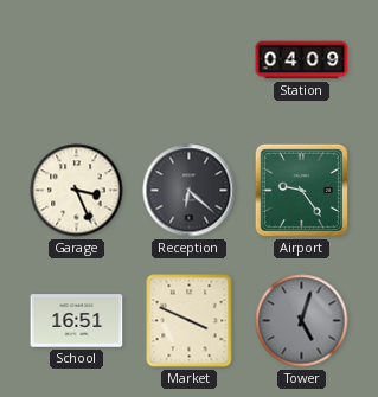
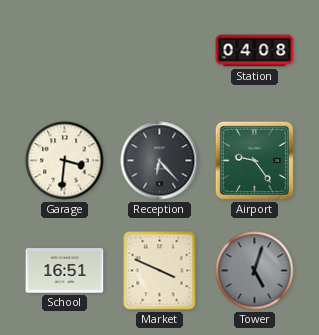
Station: 04:09 -> 04:08
Garage: 3:26 -> 3:31
Reception: 6:22 -> 6:23
